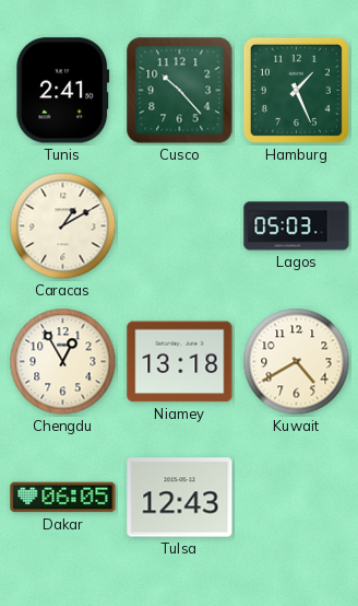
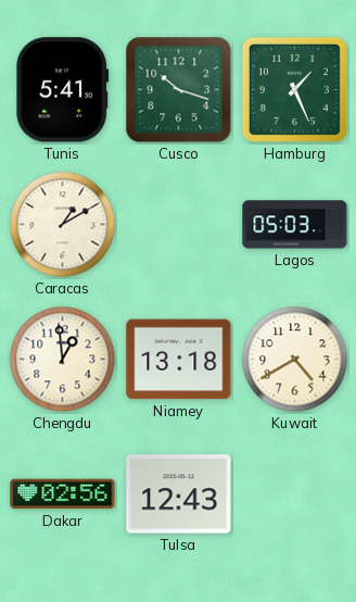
Tunis: 2:41 -> 5:41
Cusco: 10:23 -> 10:18
Chengdu: 12:55 -> 12:59
Dakar: 06:05 -> 02:56
